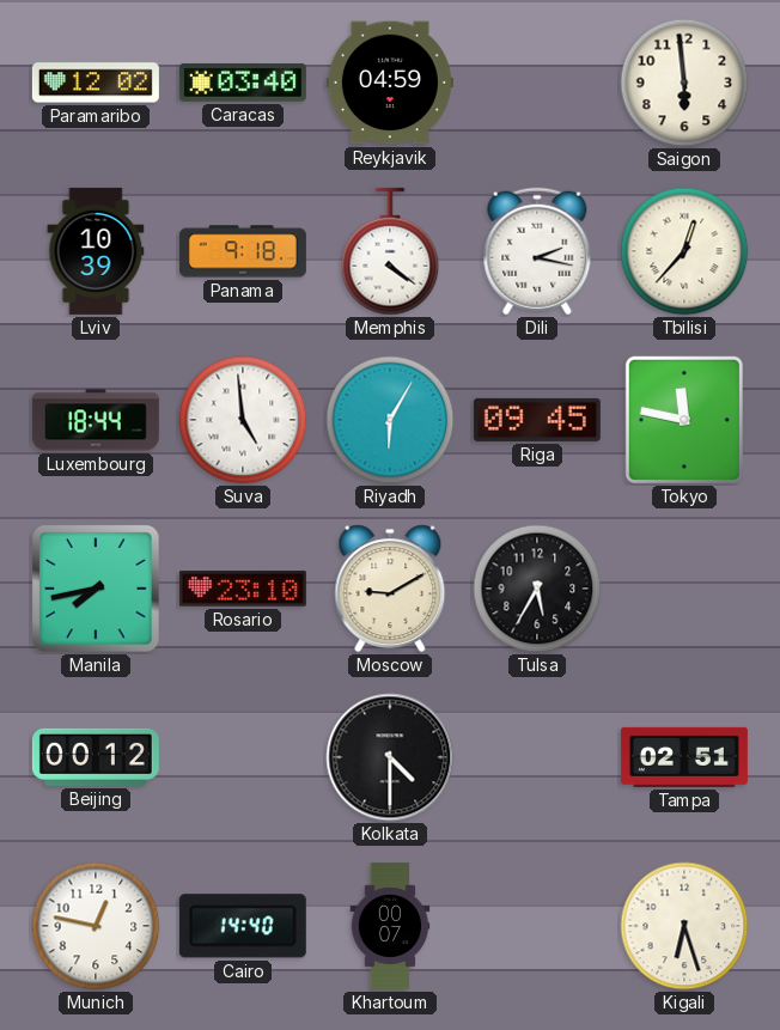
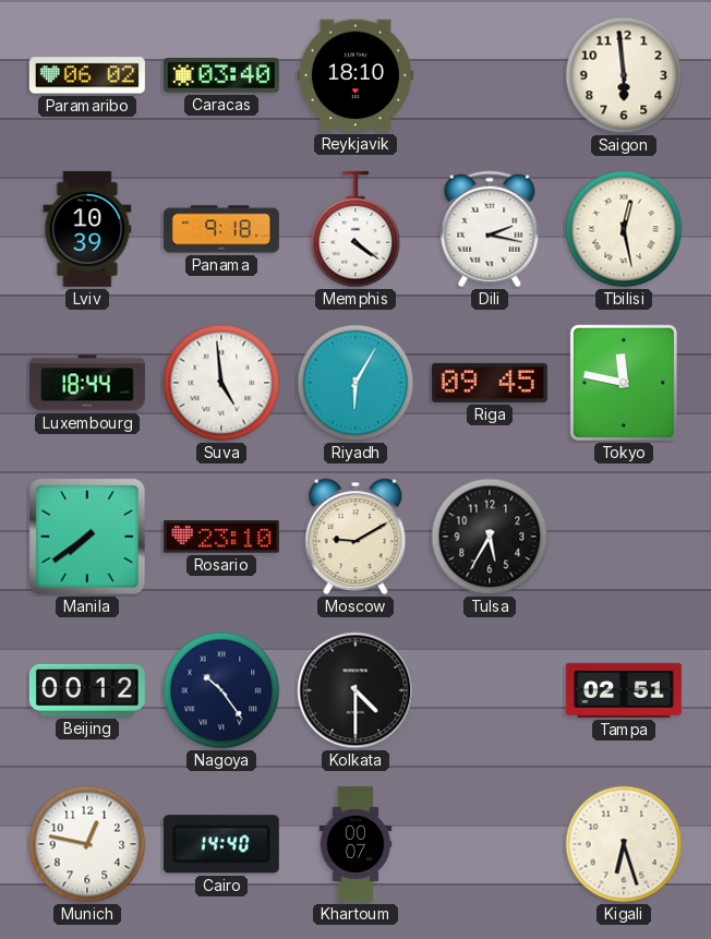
Paramaribo: 12:02 -> 06:02
Reykjavik: 04:59 -> 18:10
Tbilisi: 12:37 -> 12:28
Manila: 7:43 -> 7:39
Nagoya: none -> 10:24
